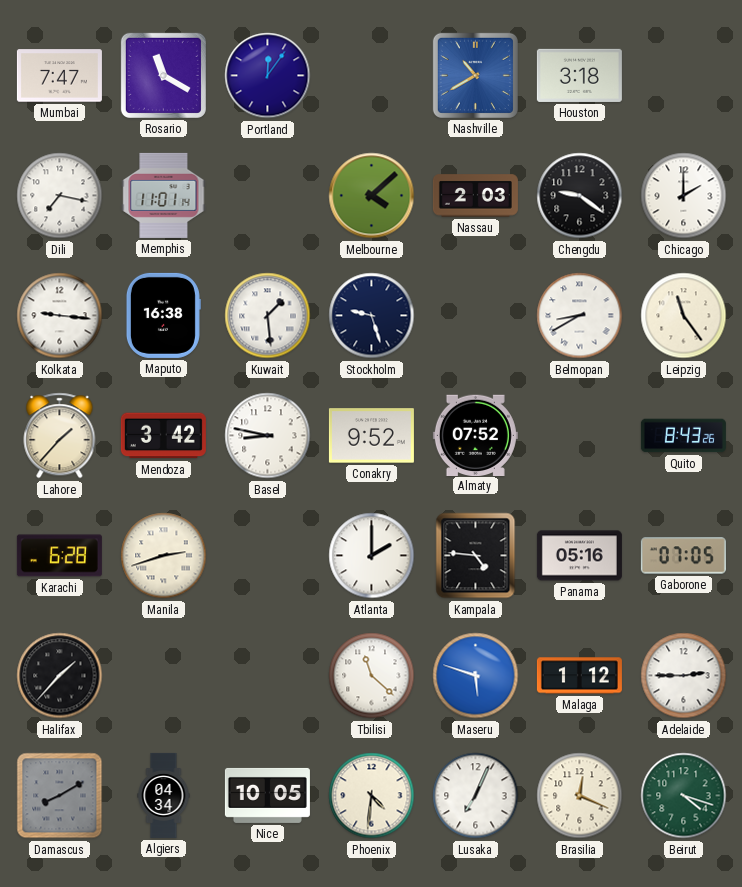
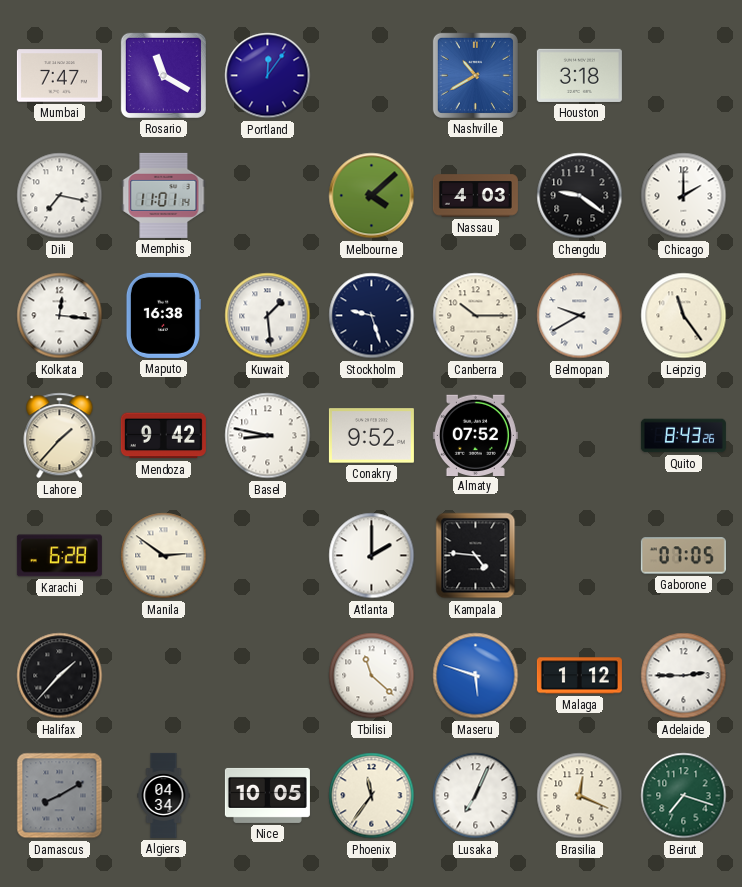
Nassau: 2:03 -> 4:03
Kolkata: 9:16 -> 12:16
Canberra: none -> 10:15
Belmopan: 8:40 -> 9:40
Mendoza: 3:42 -> 9:42
Manila: 2:42 -> 2:51
Panama: 05:16 -> none
Phoenix: 4:31 -> 11:36
Beirut: 4:18 -> 7:18
